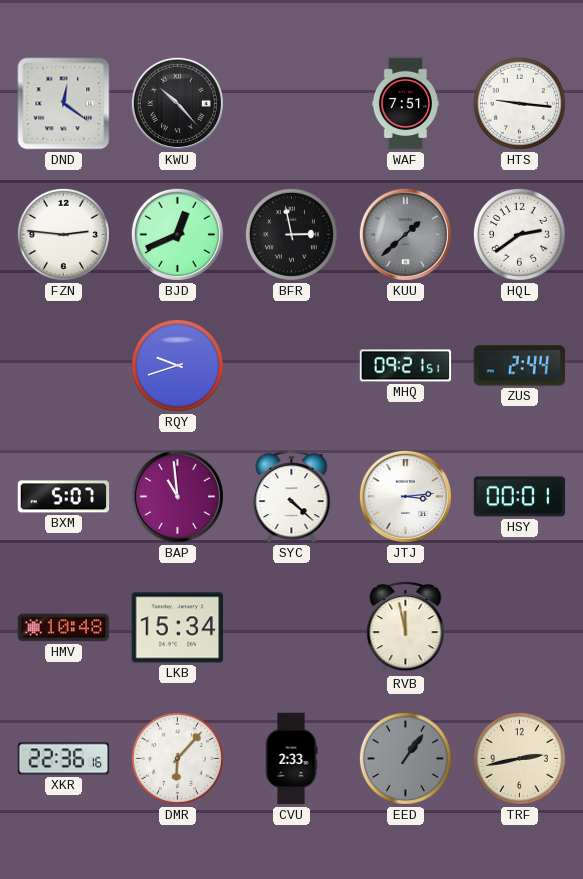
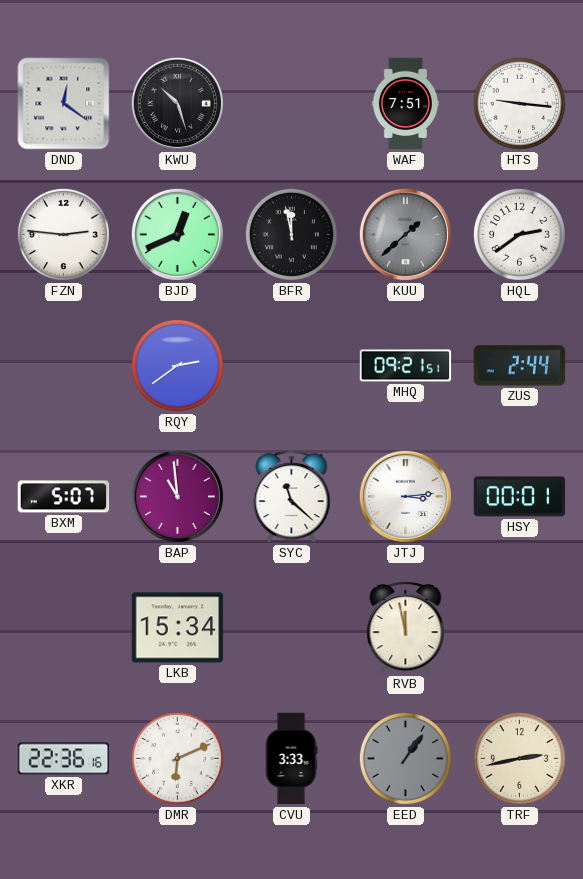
KWU: 10:23 -> 10:27
BFR: 2:58 -> 11:58
RQY: 9:42 -> 2:39
SYC: 4:22 -> 11:22
HMV: 10:48 -> none
DMR: 6:07 -> 6:11
CVU: 2:33 -> 3:33
